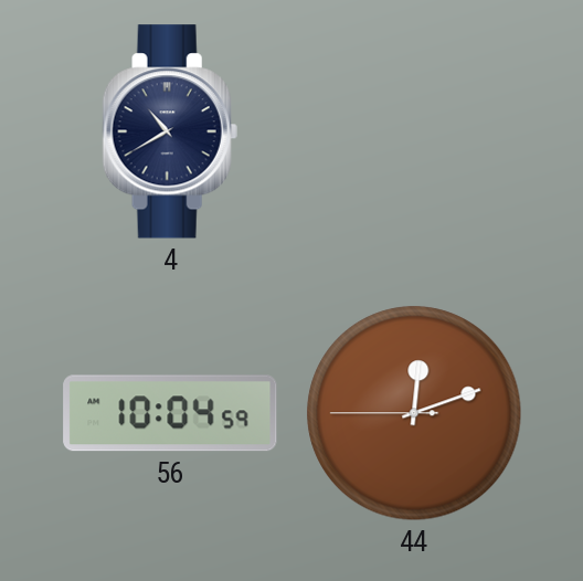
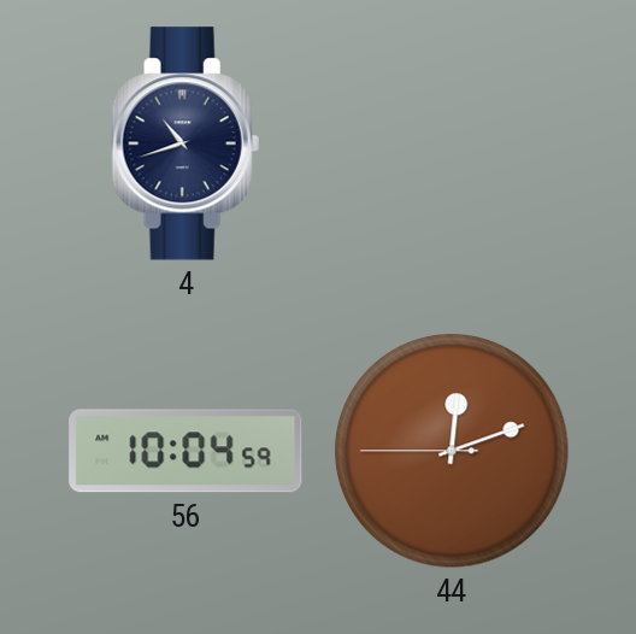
4: 10:40 -> 10:42
